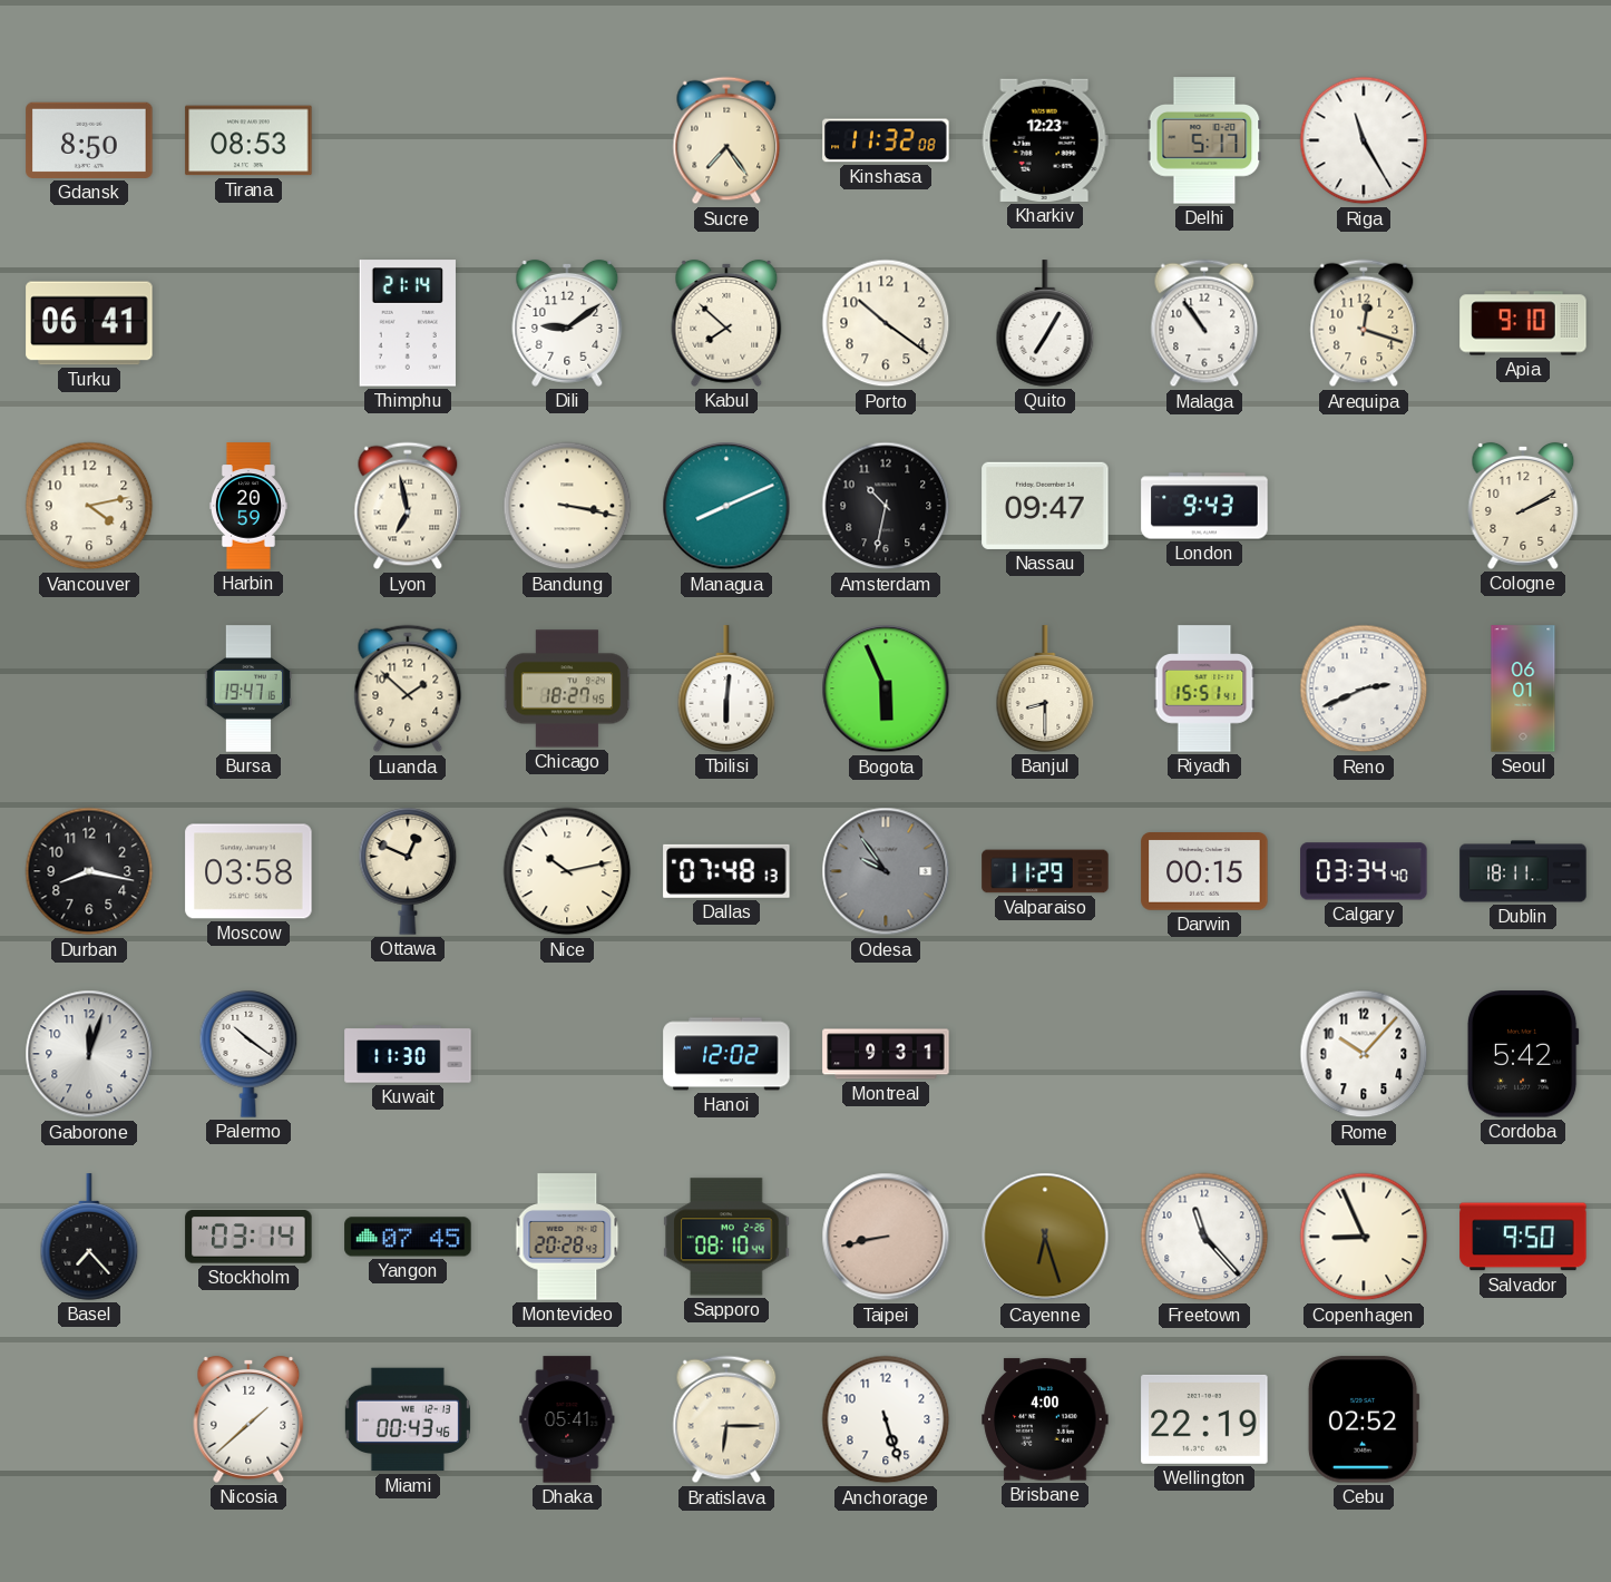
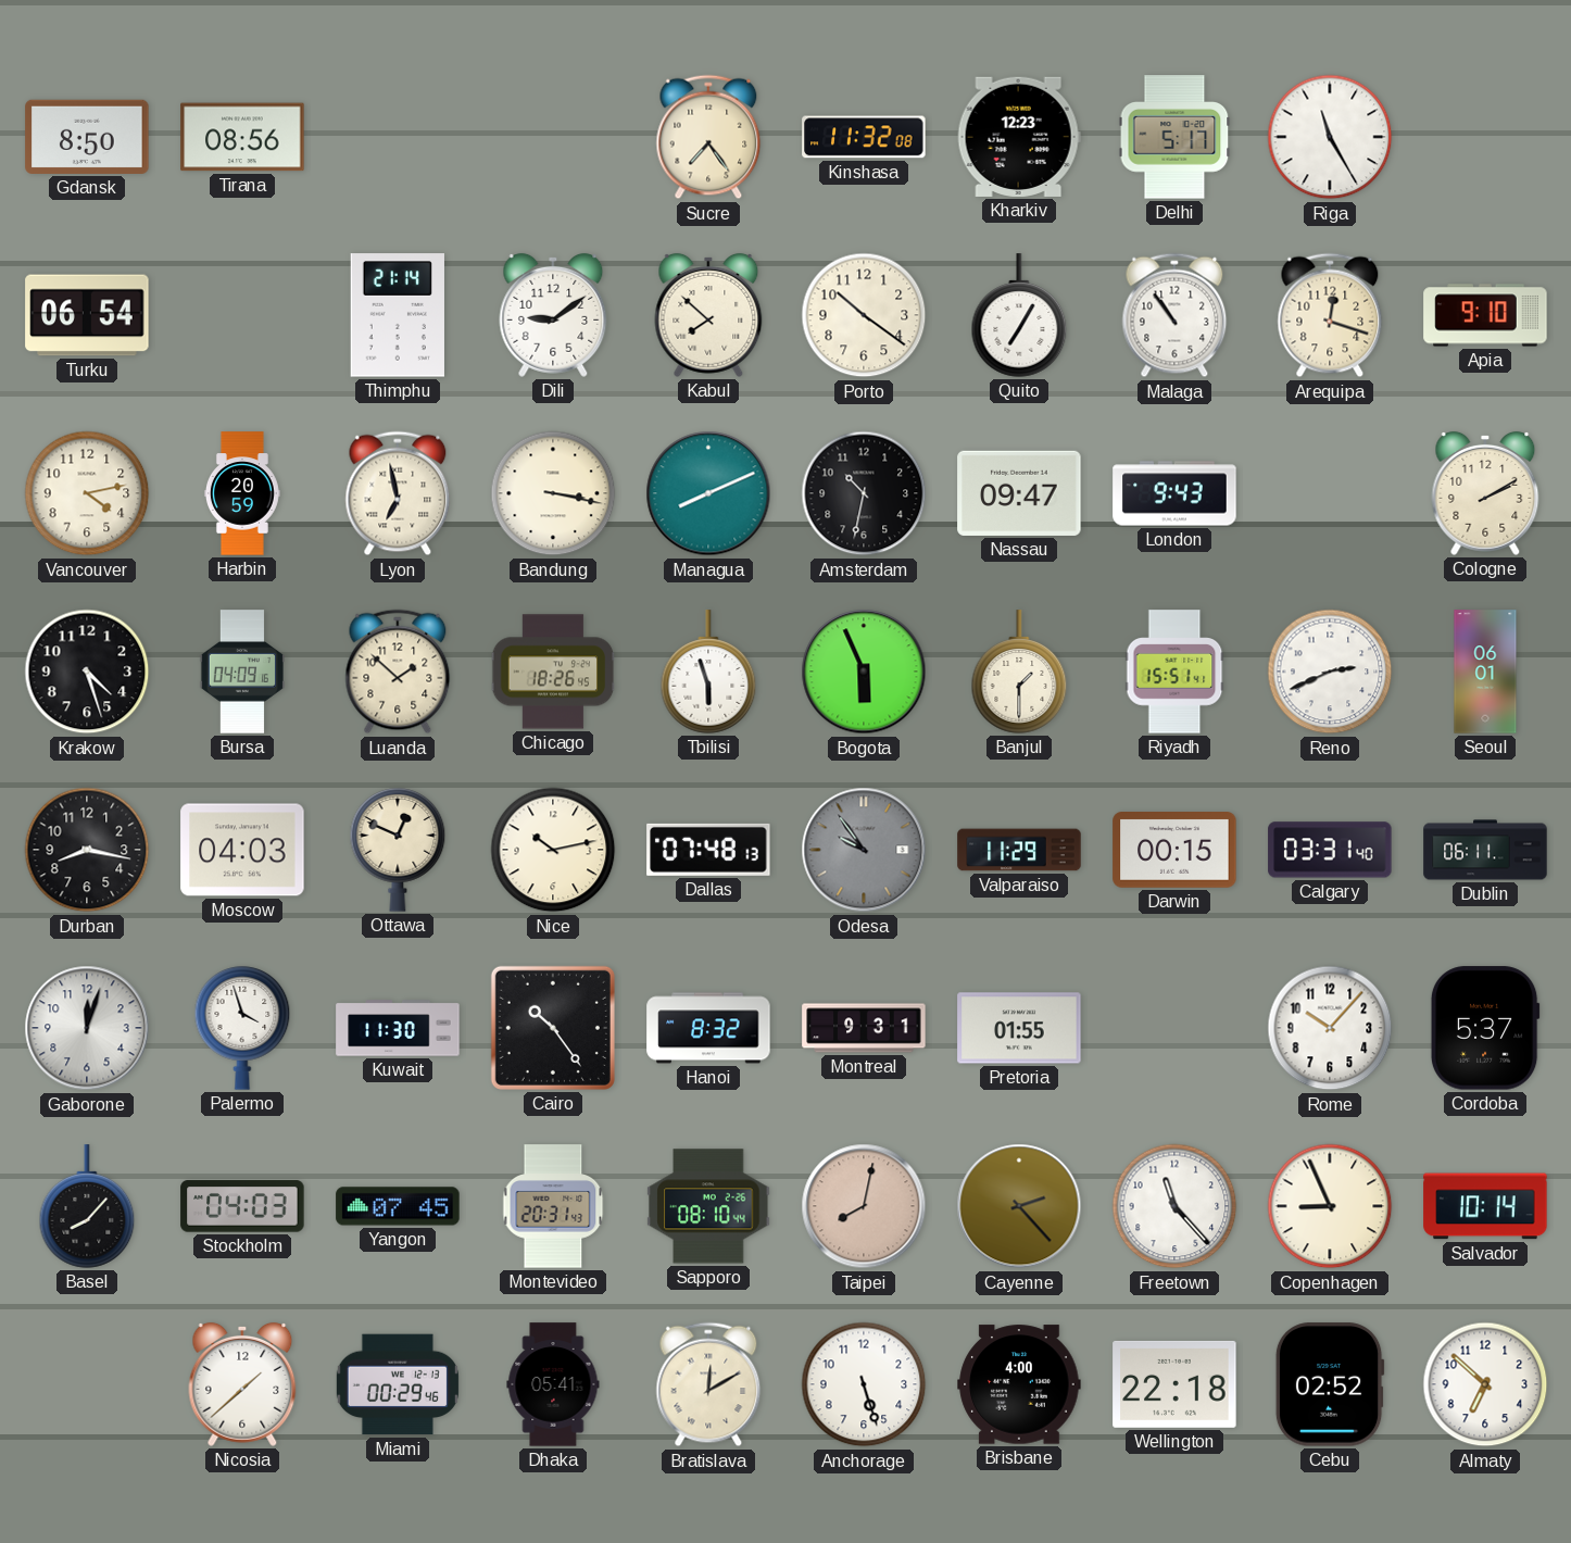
Tirana: 08:53 -> 08:56
Turku: 06:41 -> 06:54
Krakow: none -> 4:27
Bursa: 19:47 -> 04:09
Chicago: 18:27 -> 18:26
Tbilisi: 6:01 -> 5:57
Banjul: 8:30 -> 1:30
Moscow: 03:58 -> 04:03
Calgary: 03:34 -> 03:31
Dublin: 18:11 -> 06:11
Palermo: 10:21 -> 3:57
Cairo: none -> 10:24
Hanoi: 12:02 -> 8:32
Pretoria: none -> 01:55
Cordoba: 5:42 -> 5:37
Basel: 7:23 -> 8:07
Stockholm: 03:14 -> 04:03
Montevideo: 20:28 -> 20:31
Taipei: 8:43 -> 8:02
Cayenne: 6:27 -> 2:23
Salvador: 9:50 -> 10:14
Miami: 00:43 -> 00:29
Bratislava: 6:15 -> 12:10
Wellington: 22:19 -> 22:18
Almaty: none -> 6:52
